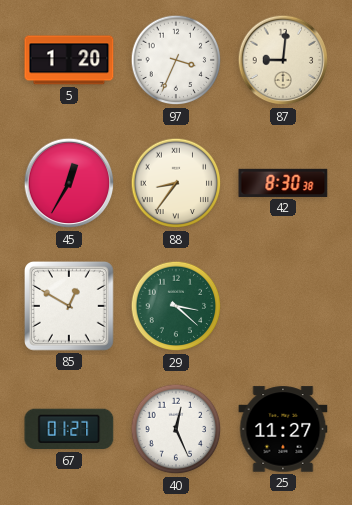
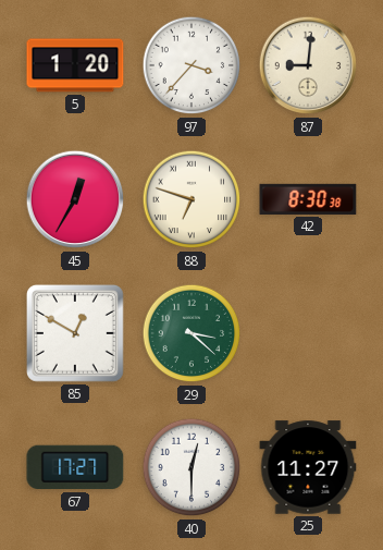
97: 3:34 -> 3:37
88: 8:36 -> 6:48
67: 01:27 -> 17:27
40: 12:26 -> 12:30
